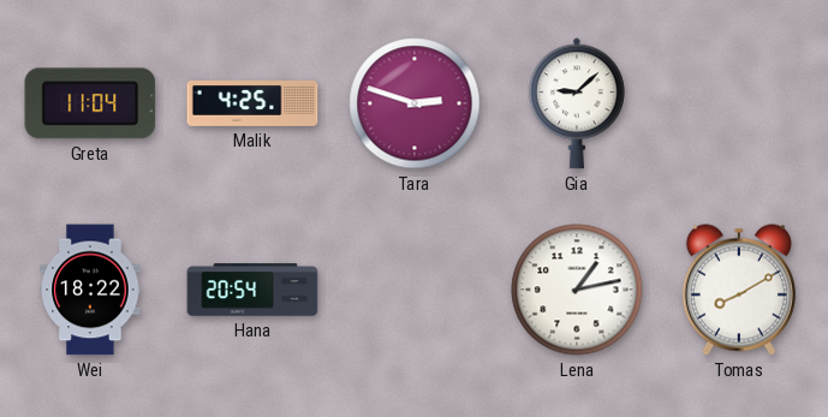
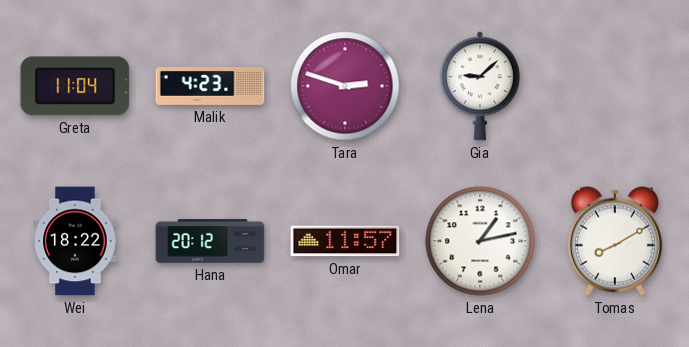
Malik: 4:25 -> 4:23
Hana: 20:54 -> 20:12
Omar: none -> 11:57
